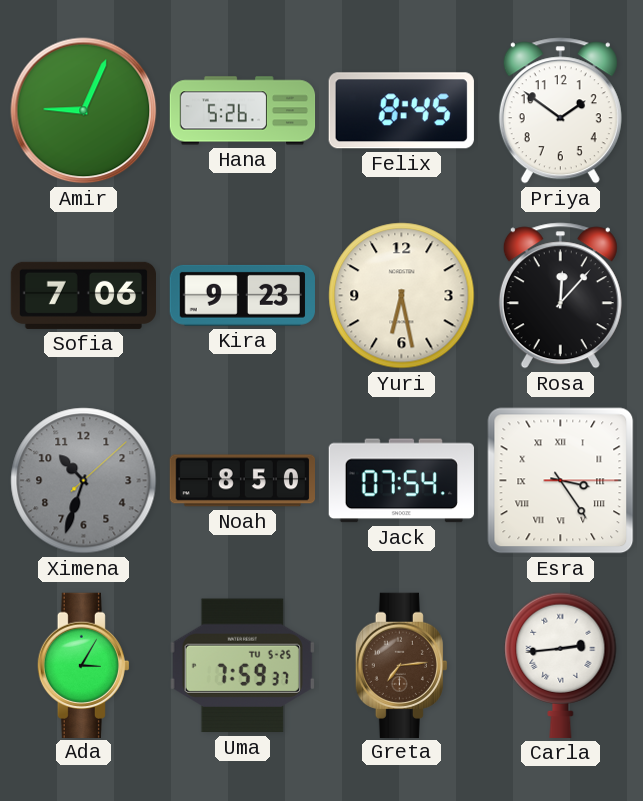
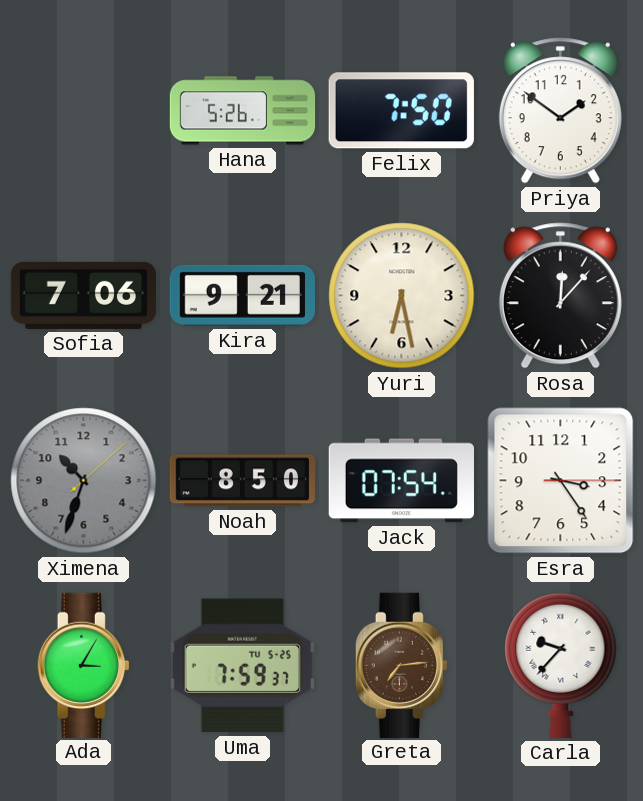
Amir: 9:04 -> none
Felix: 8:45 -> 7:50
Kira: 9:23 -> 9:21
Esra numerals: Roman -> Arabic
Carla: 2:44 -> 9:37
